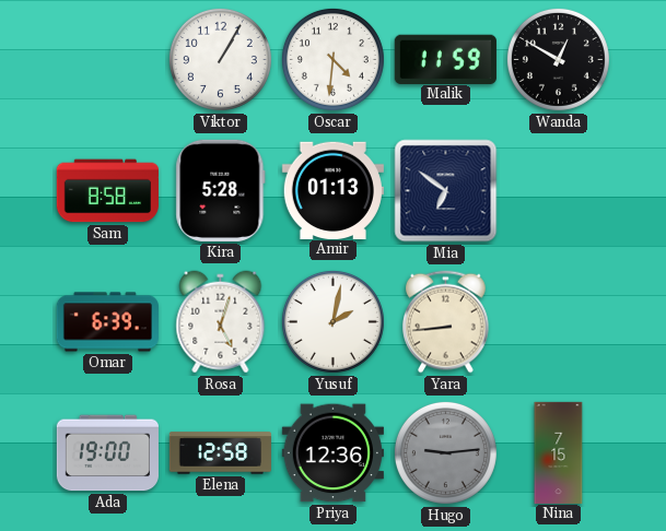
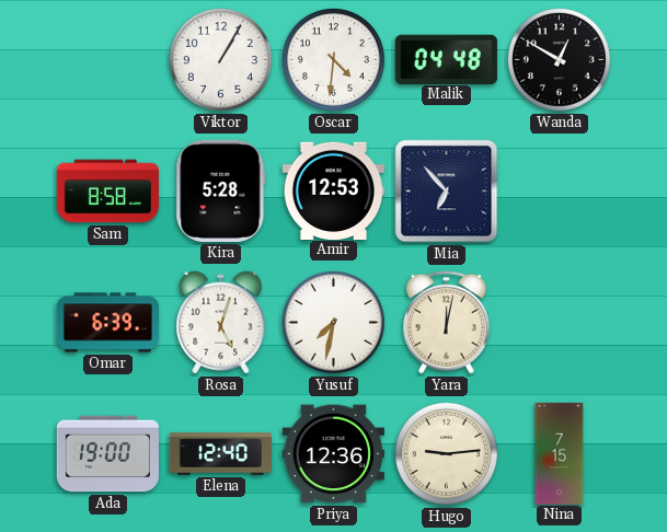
Malik: 11:59 -> 04:48
Amir: 01:13 -> 12:53
Mia: 6:51 -> 6:53
Yusuf: 2:02 -> 7:32
Yara: 8:44 -> 12:02
Elena: 12:58 -> 12:40
Hugo dial: grey -> cream
